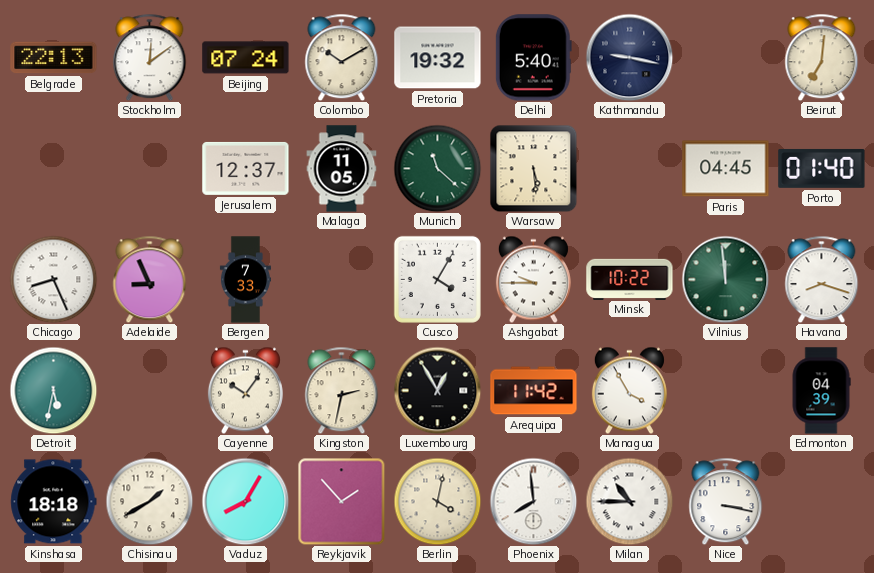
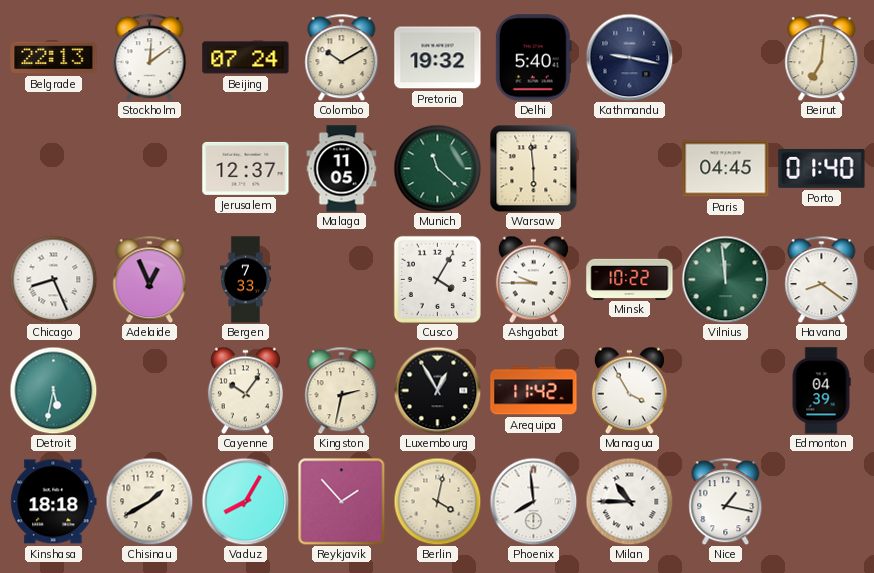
Warsaw: 5:29 -> 5:59
Adelaide: 8:56 -> 12:56
Havana: 8:18 -> 8:21
Nice: 3:17 -> 1:17
